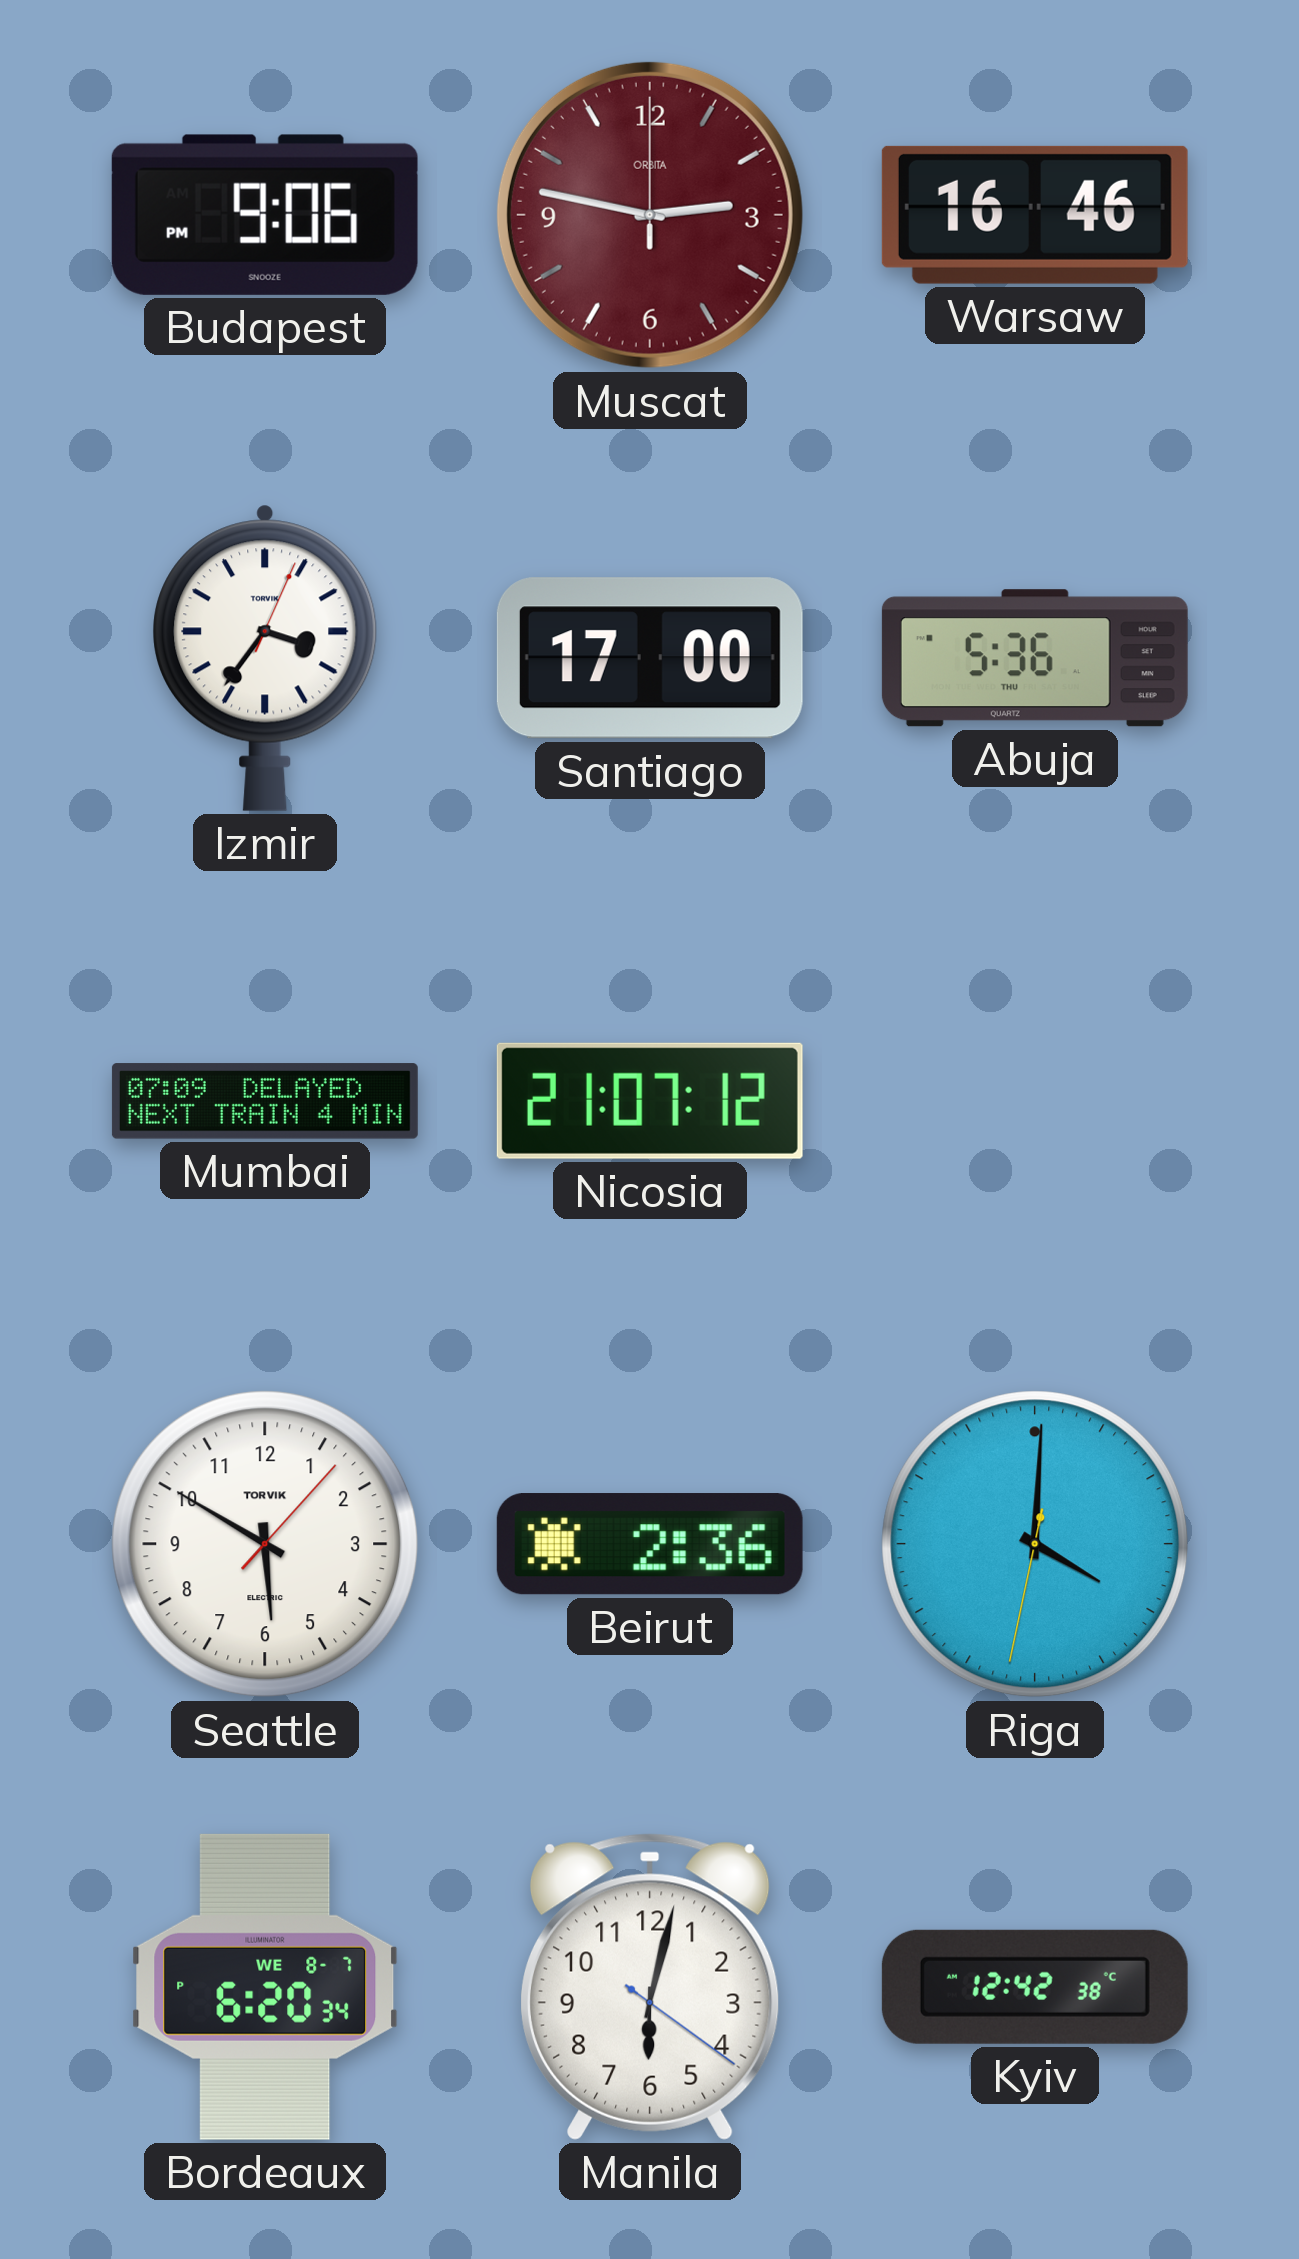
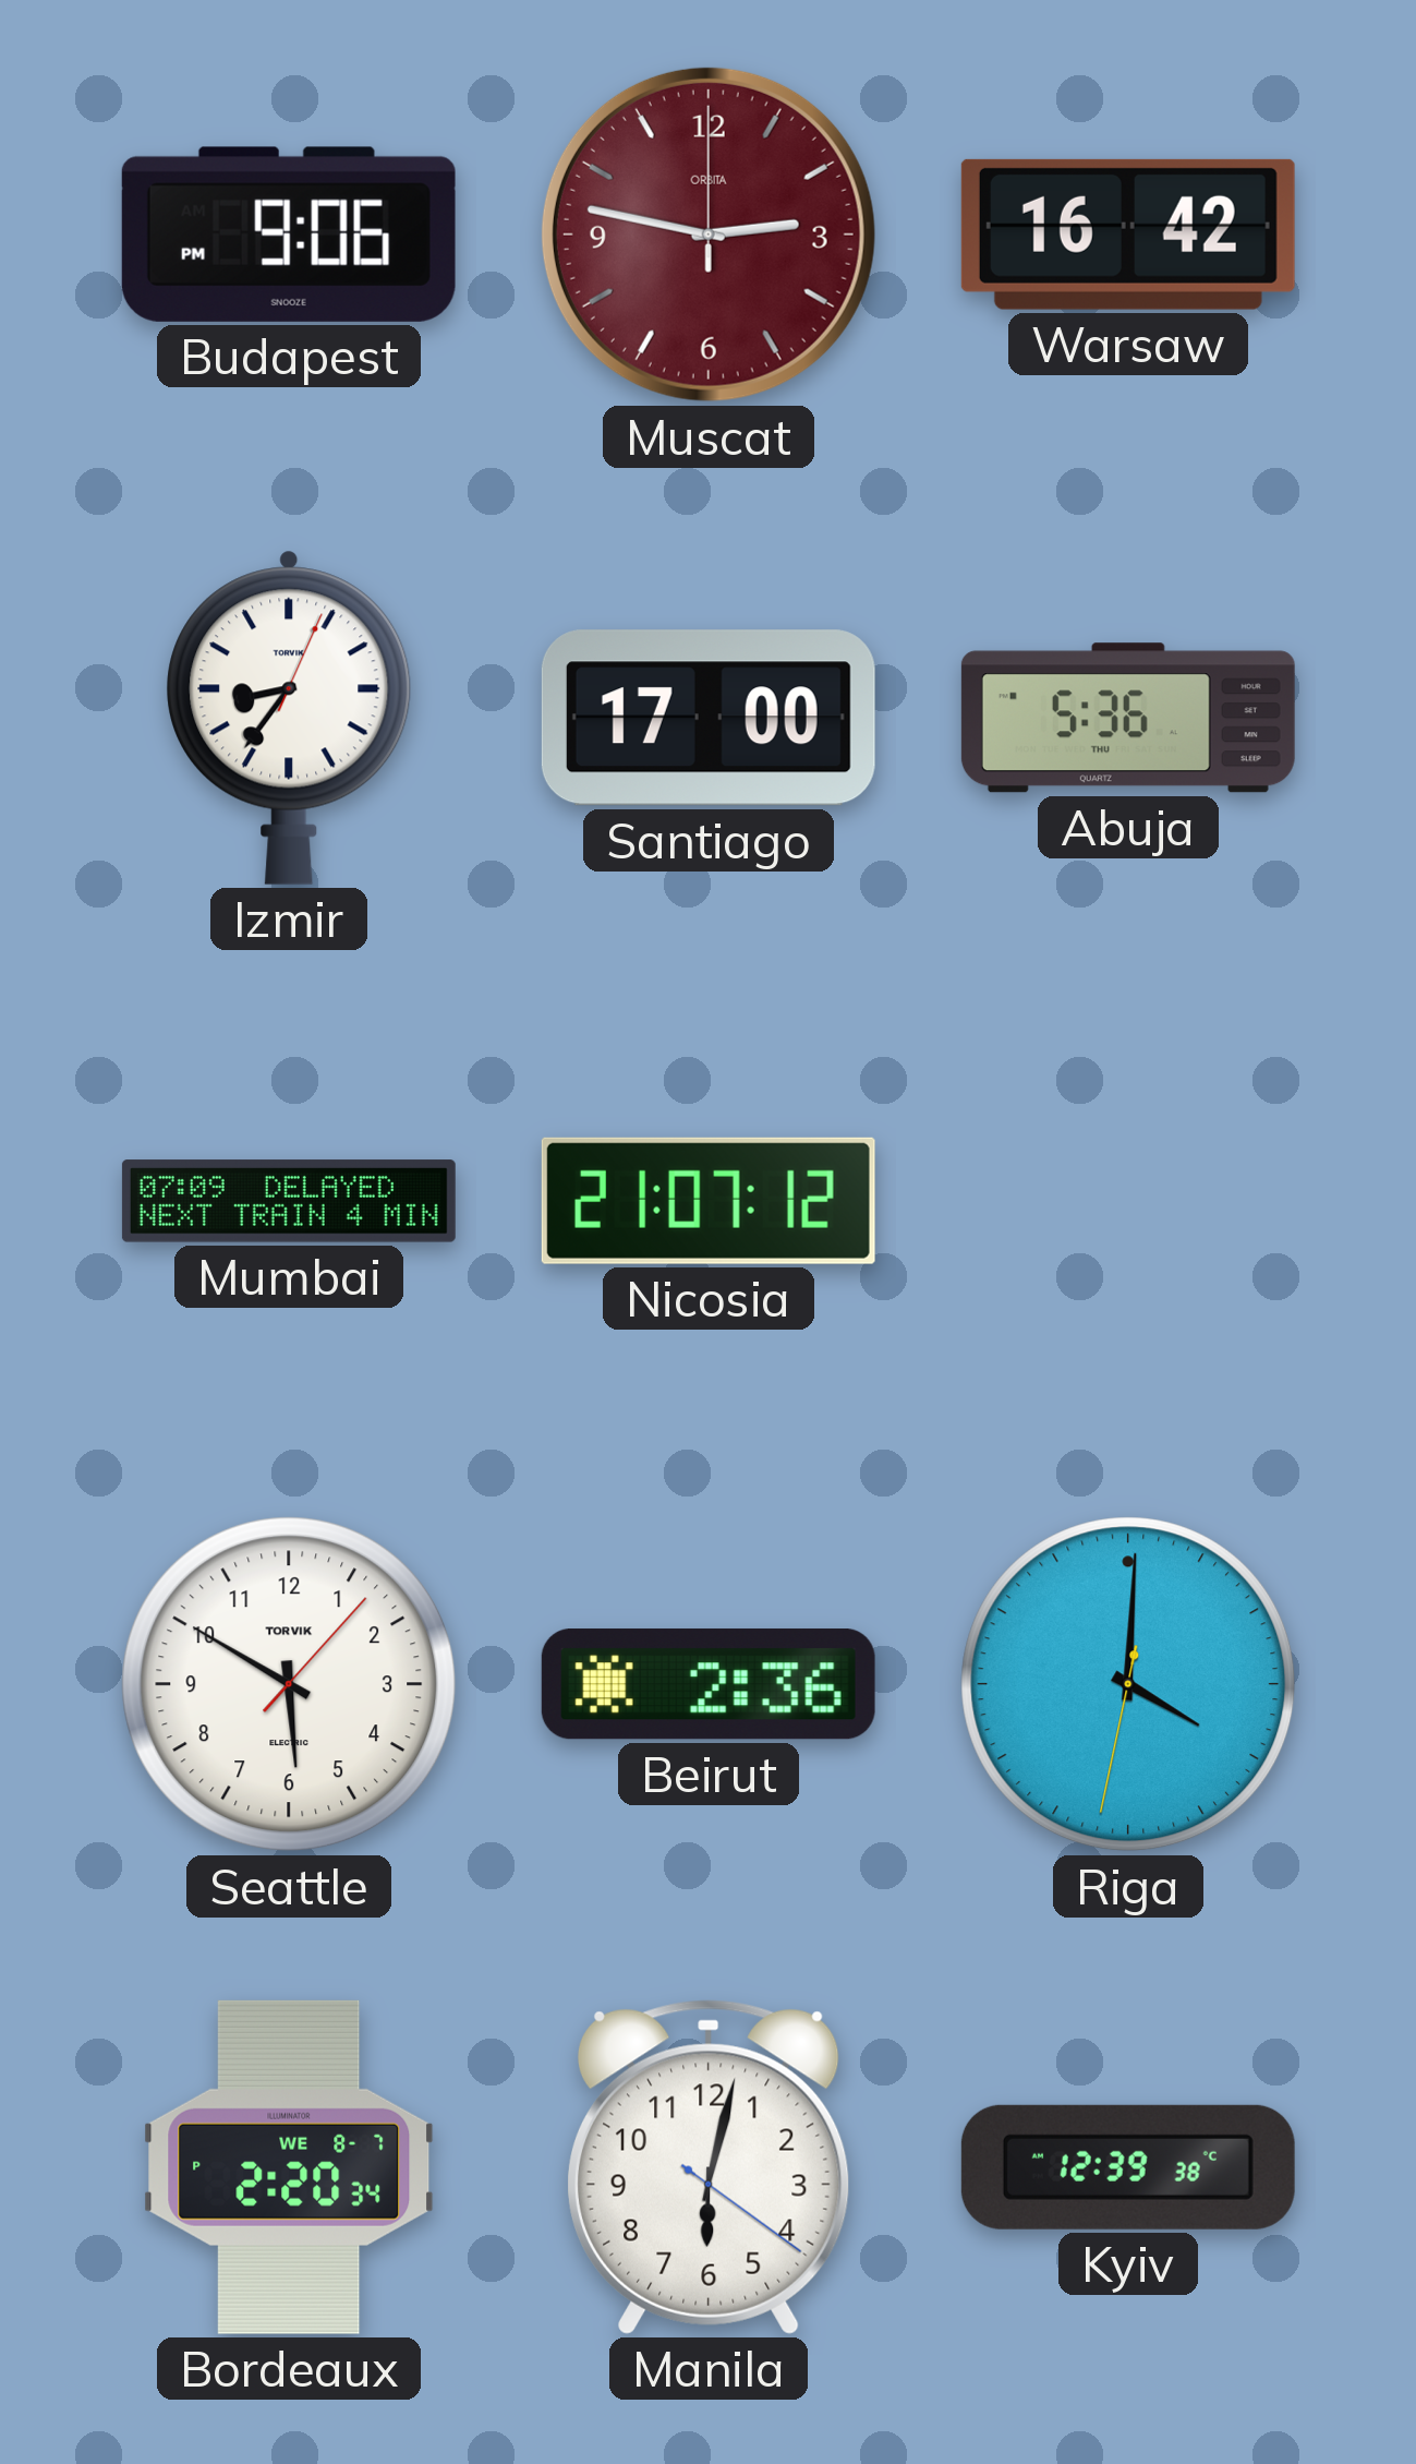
Warsaw: 16:46 -> 16:42
Izmir: 3:36 -> 8:36
Bordeaux: 6:20 -> 2:20
Kyiv: 12:42 -> 12:39
